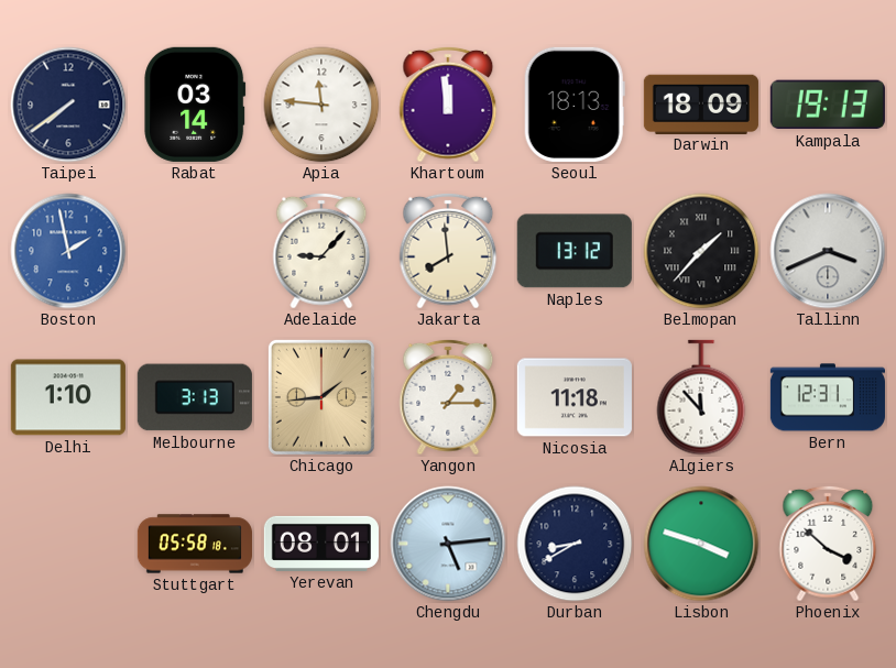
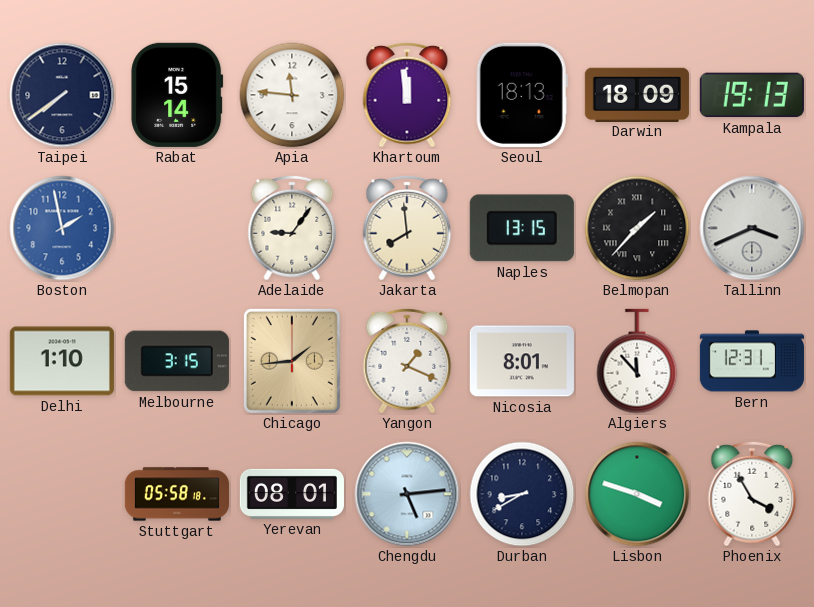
Rabat: 03:14 -> 15:14
Adelaide: 9:07 -> 9:06
Naples: 13:12 -> 13:15
Melbourne: 3:13 -> 3:15
Yangon: 1:15 -> 1:19
Nicosia: 11:18 -> 8:01
Phoenix: 3:52 -> 3:55
